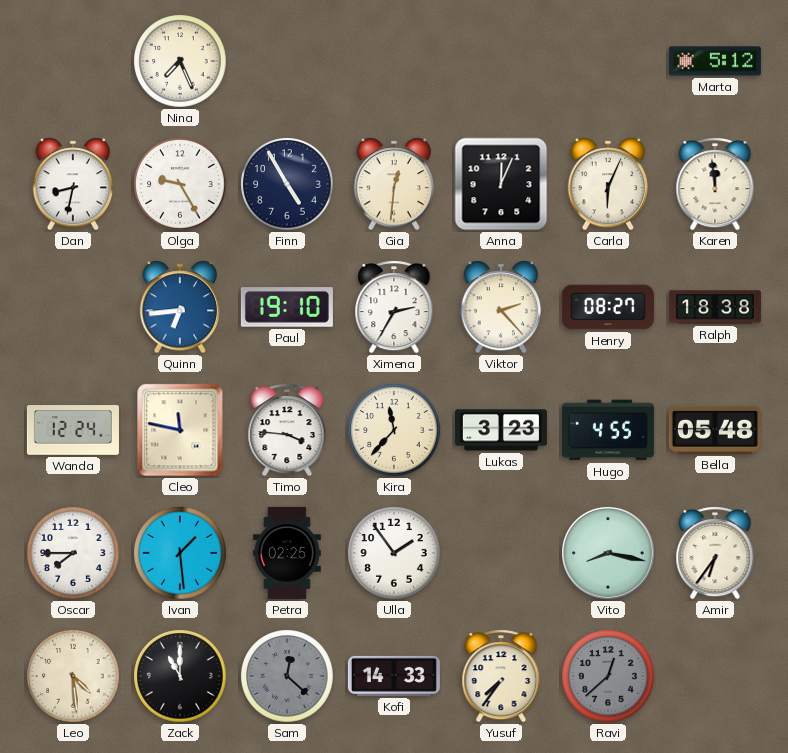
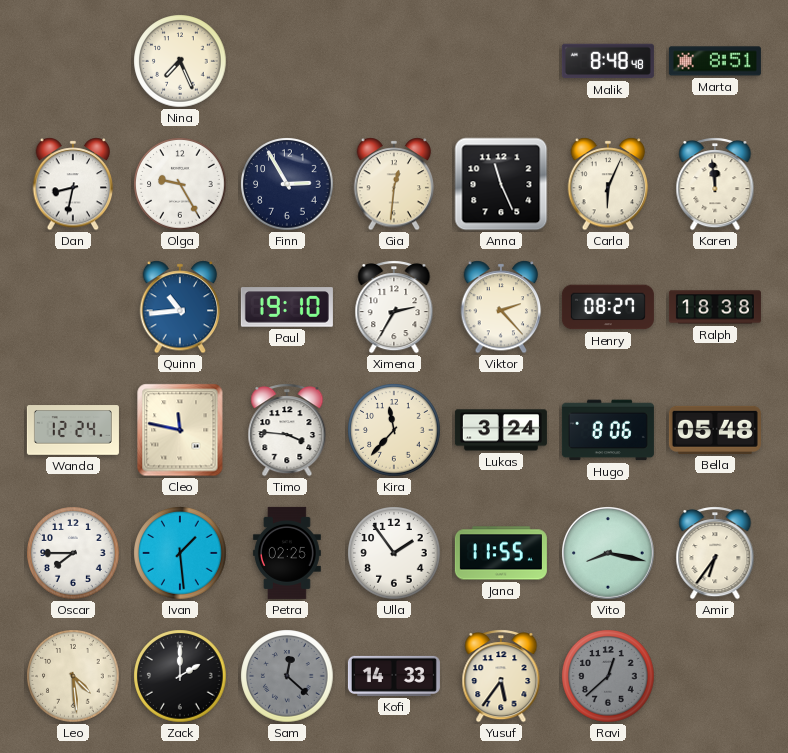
Malik: none -> 8:48
Marta: 5:12 -> 8:51
Finn: 4:55 -> 2:55
Anna: 12:04 -> 11:26
Quinn: 6:44 -> 10:44
Lukas: 3:23 -> 3:24
Hugo: 4:55 -> 8:06
Jana: none -> 11:55
Zack: 11:00 -> 2:00
Yusuf: 7:36 -> 5:36
